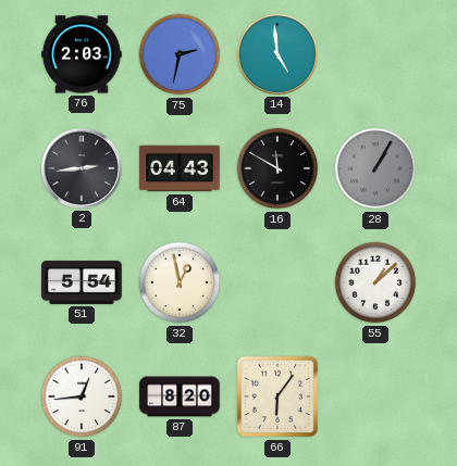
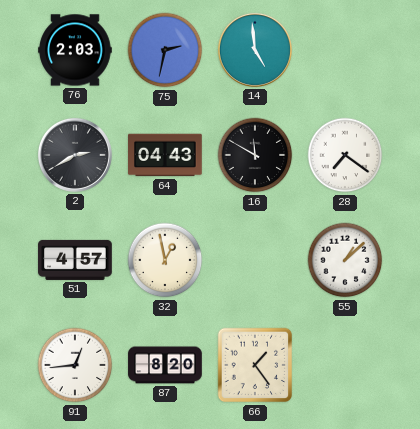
2: 2:44 -> 2:40
28: 1:05 -> 7:21
28 dial: grey -> white
51: 5:54 -> 4:57
66: 6:06 -> 1:24
